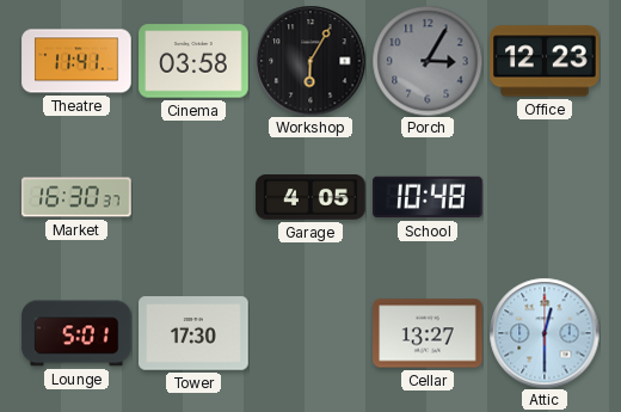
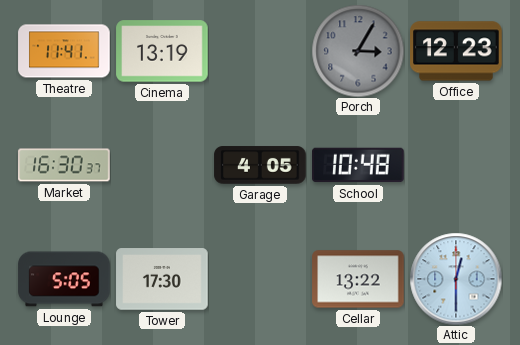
Cinema: 03:58 -> 13:19
Workshop: 6:05 -> none
Lounge: 5:01 -> 5:05
Cellar: 13:27 -> 13:22
